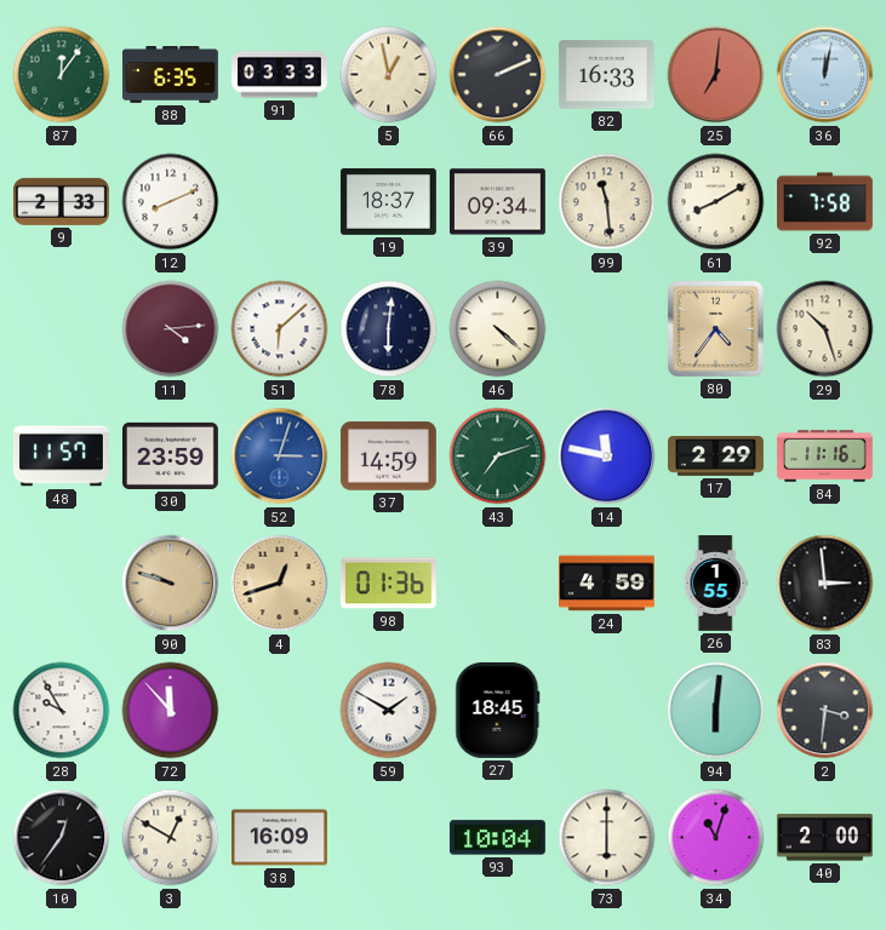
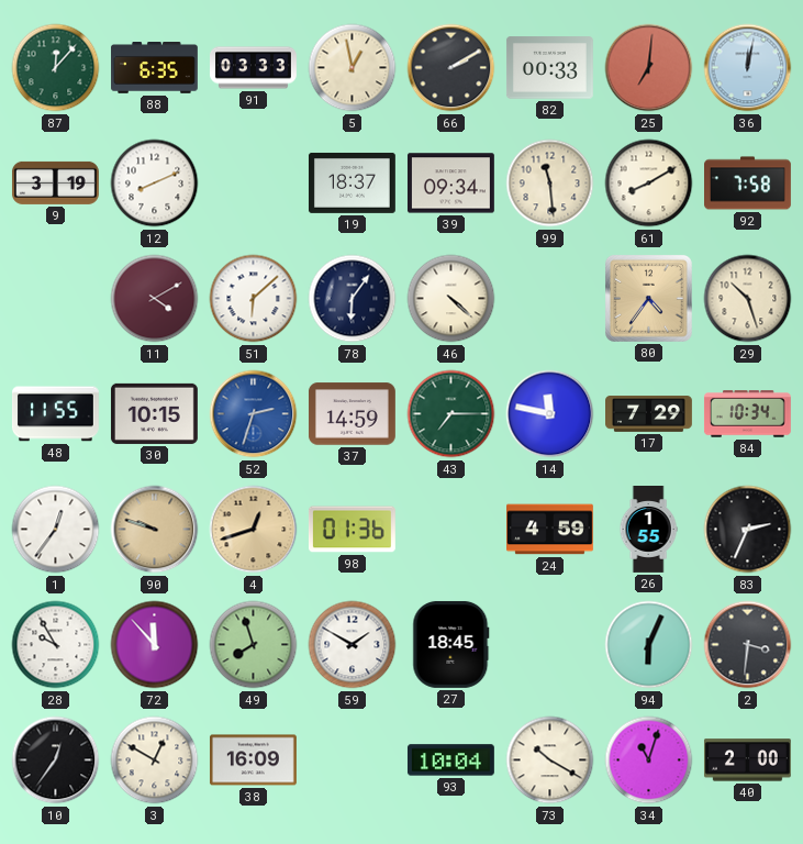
87: 12:06 -> 12:07
66: 2:11 -> 2:10
82: 16:33 -> 00:33
9: 2:33 -> 3:19
11: 4:14 -> 4:10
78: 6:01 -> 6:06
48: 11:57 -> 11:55
30: 23:59 -> 10:15
52: 3:03 -> 2:33
43: 7:12 -> 7:15
17: 2:29 -> 7:29
84: 11:16 -> 10:34
1: none -> 12:36
83: 2:59 -> 2:34
49: none -> 7:57
94: 6:01 -> 6:04
73: 6:00 -> 10:20
